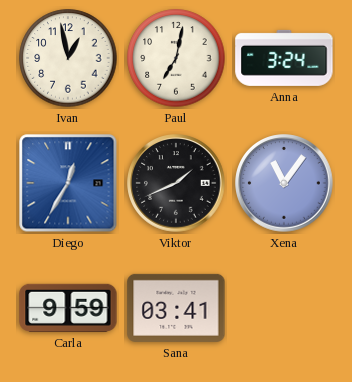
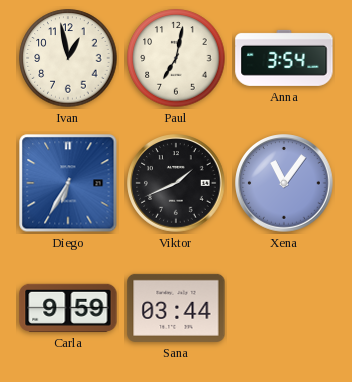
Anna: 3:24 -> 3:54
Diego: 12:35 -> 6:35
Sana: 03:41 -> 03:44
